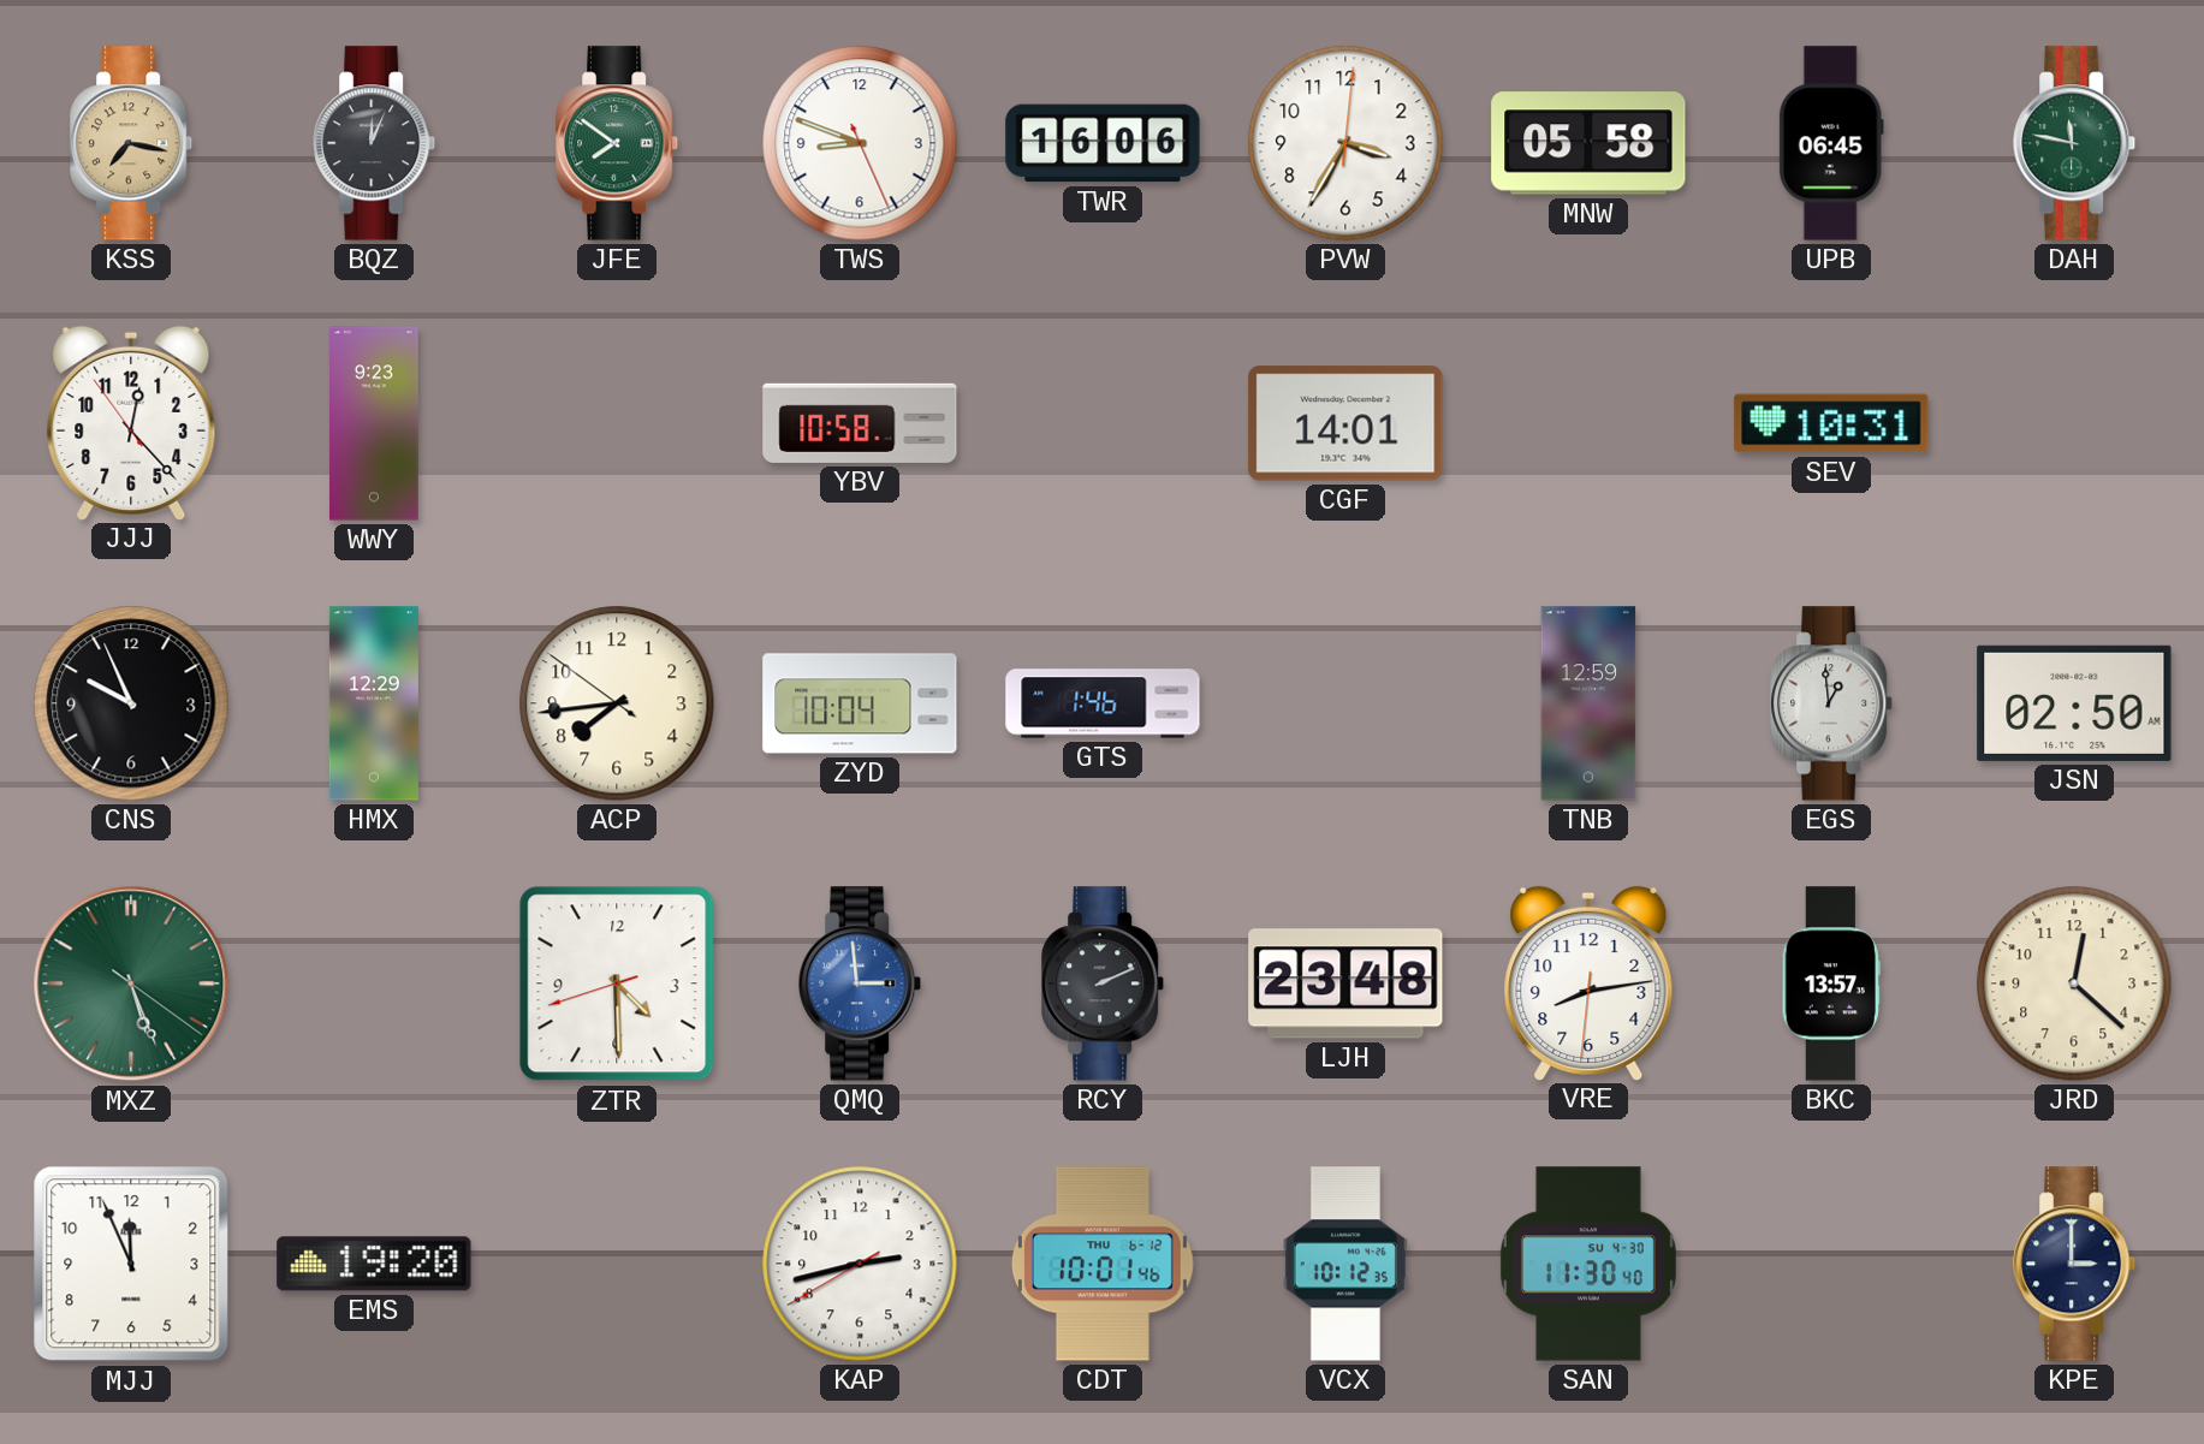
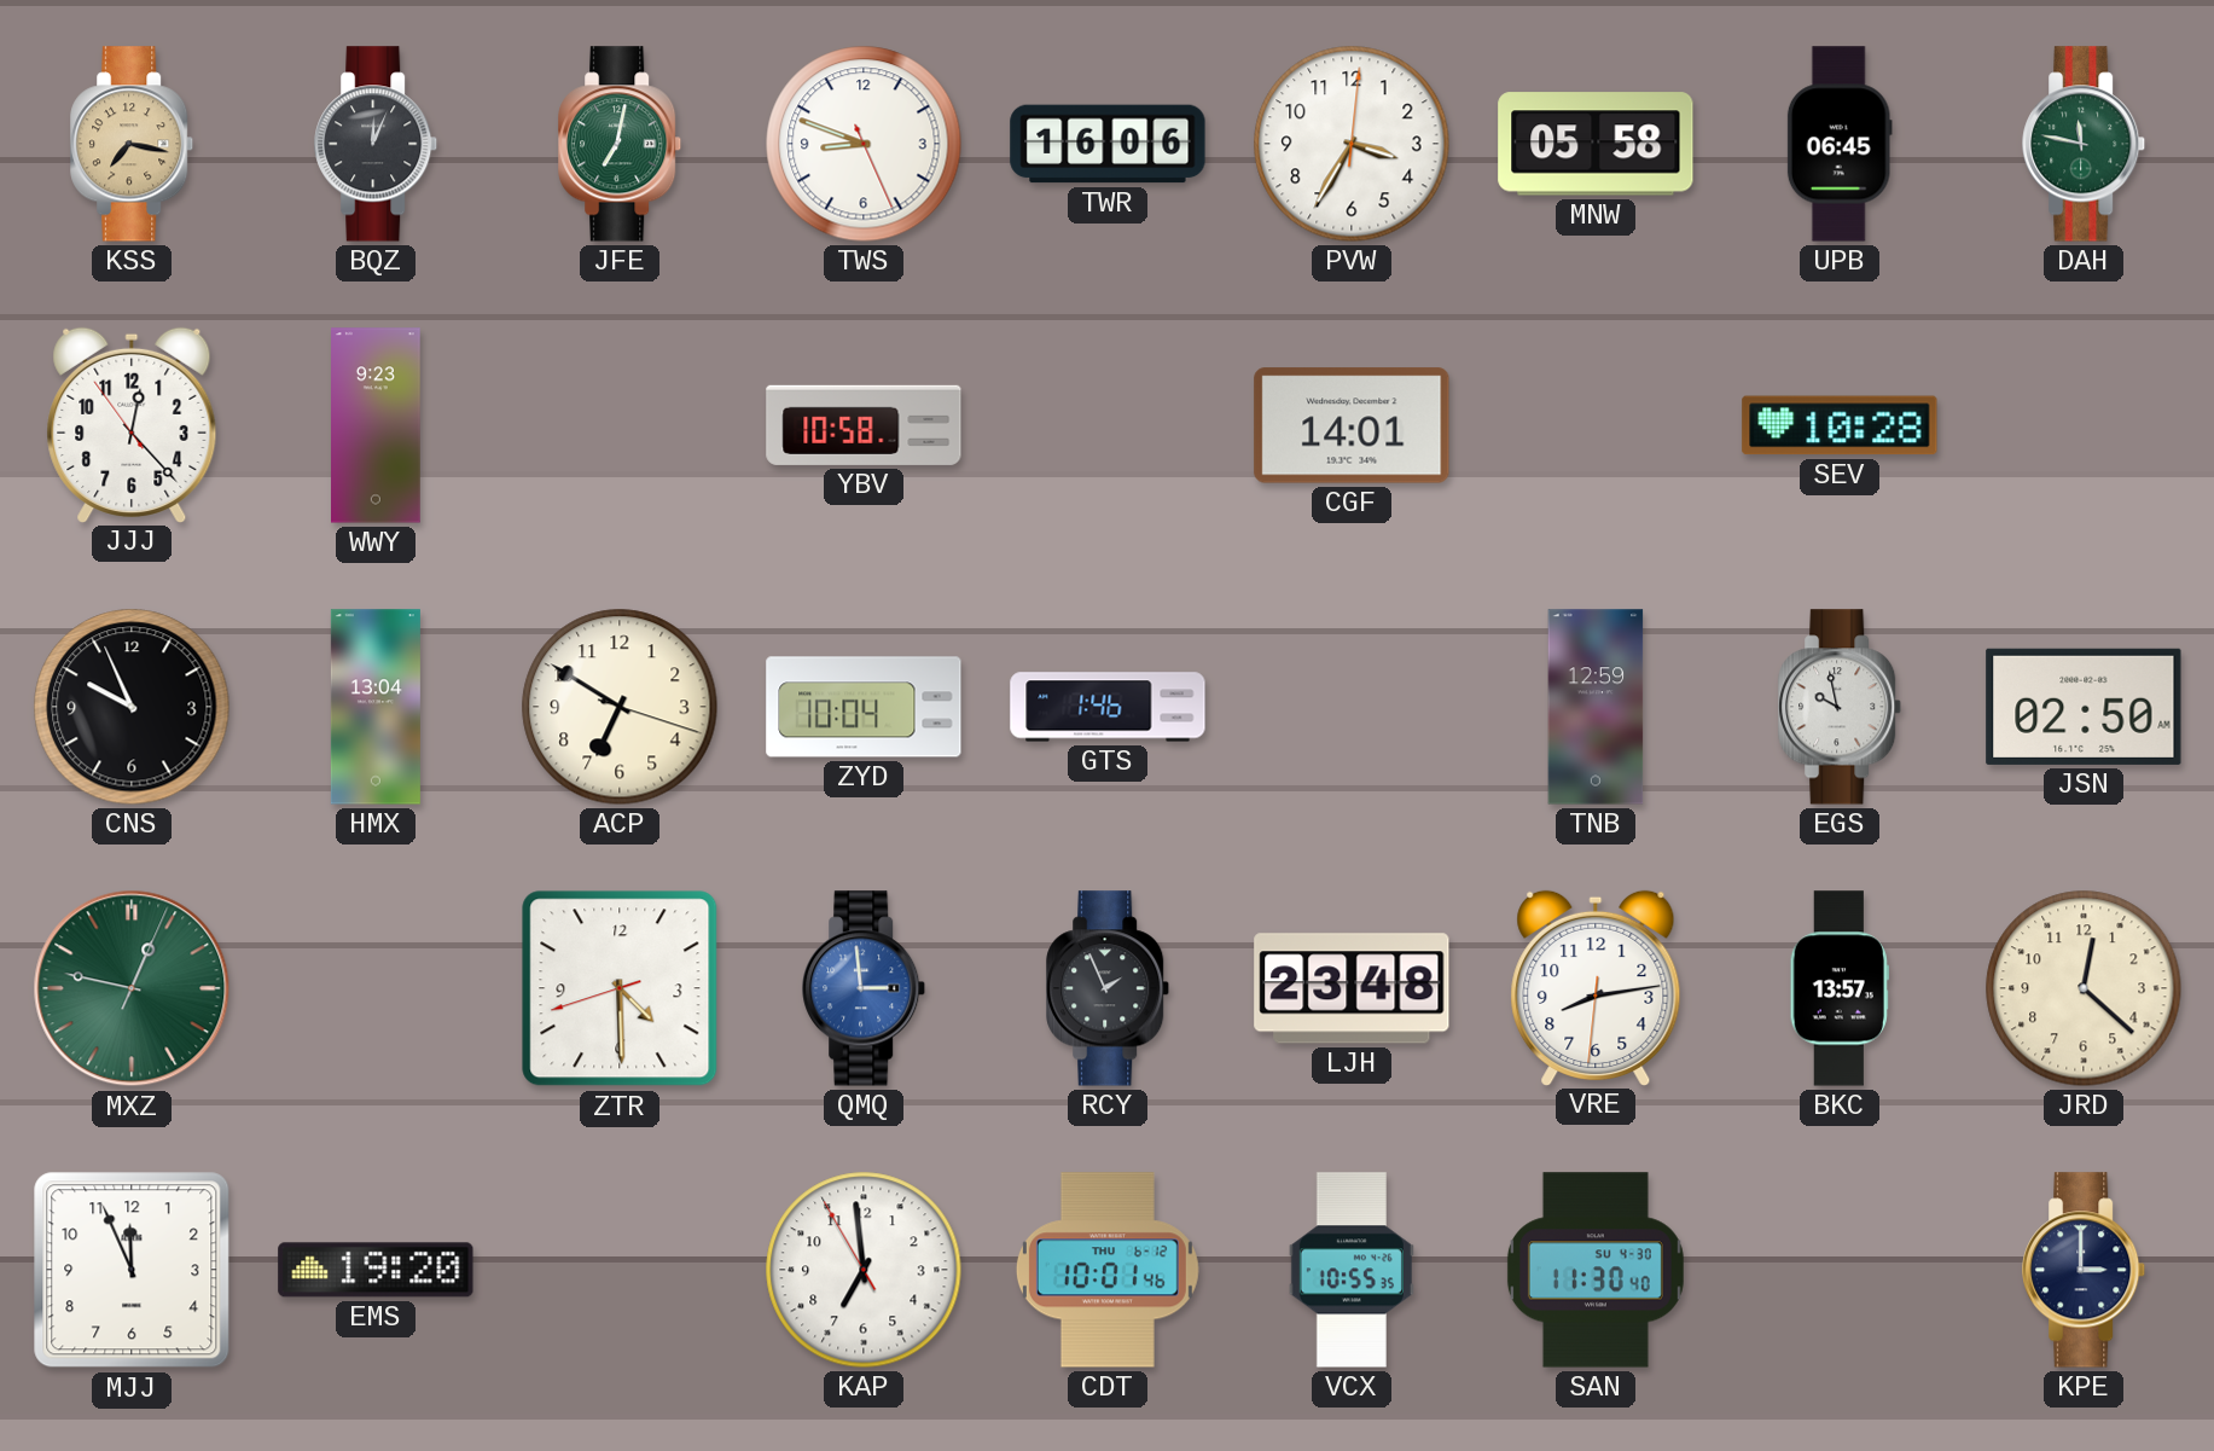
JFE: 7:51 -> 7:02
SEV: 10:31 -> 10:28
HMX: 12:29 -> 13:04
ACP: 7:43 -> 6:50
EGS: 12:59 -> 9:58
MXZ: 5:26 -> 12:47
RCY: 2:11 -> 1:56
KAP: 2:42 -> 6:58
VCX: 10:12 -> 10:55
